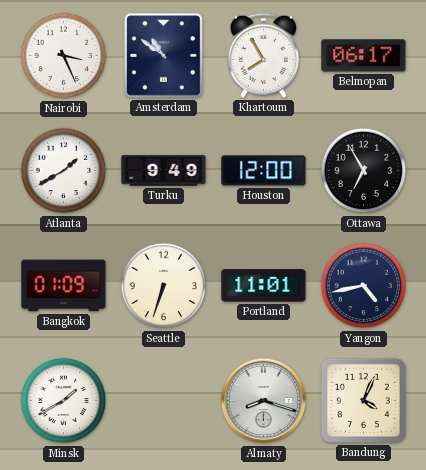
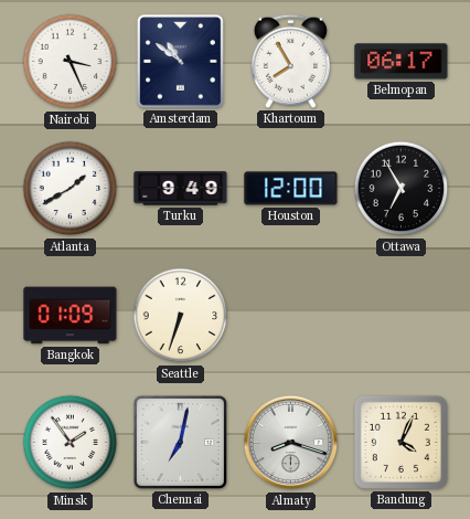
Portland: 11:01 -> none
Yangon: 4:43 -> none
Minsk: 1:40 -> 1:54
Chennai: none -> 7:02
